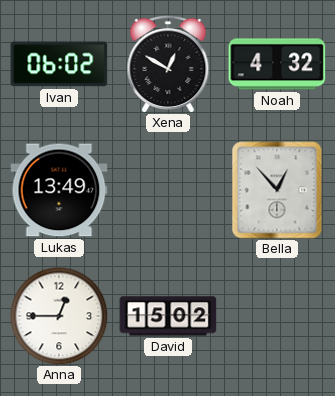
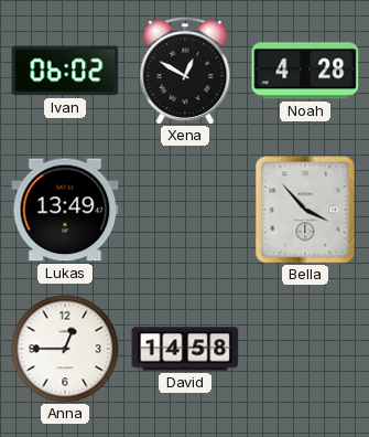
Noah: 4:32 -> 4:28
Bella: 12:53 -> 3:53
David: 15:02 -> 14:58
